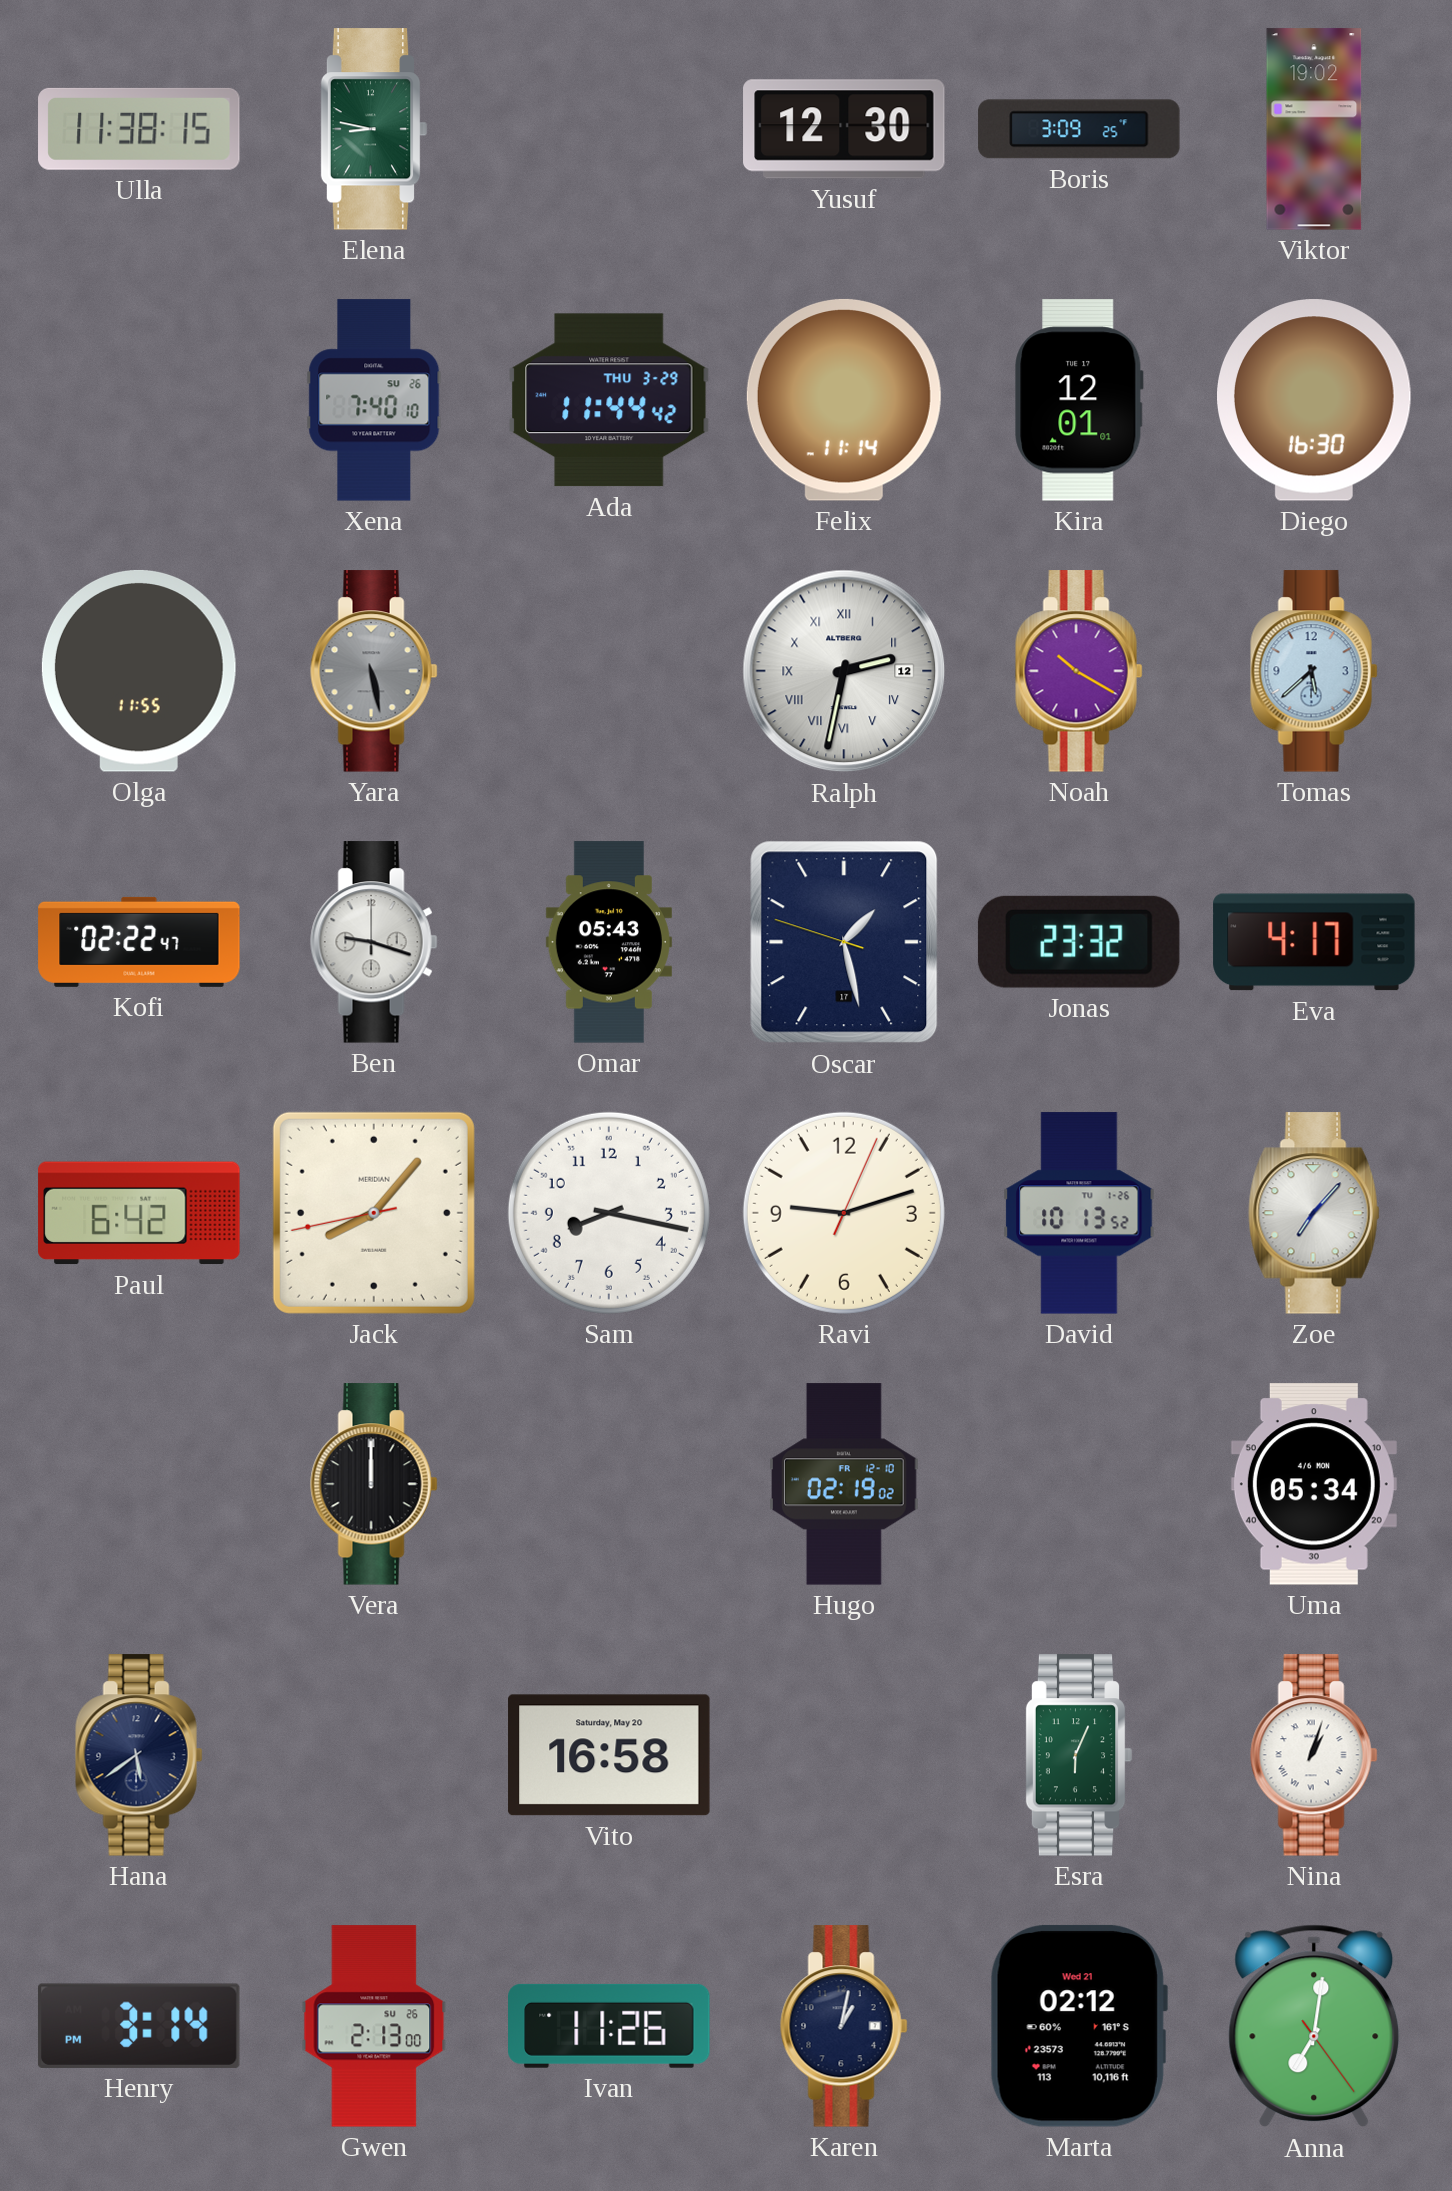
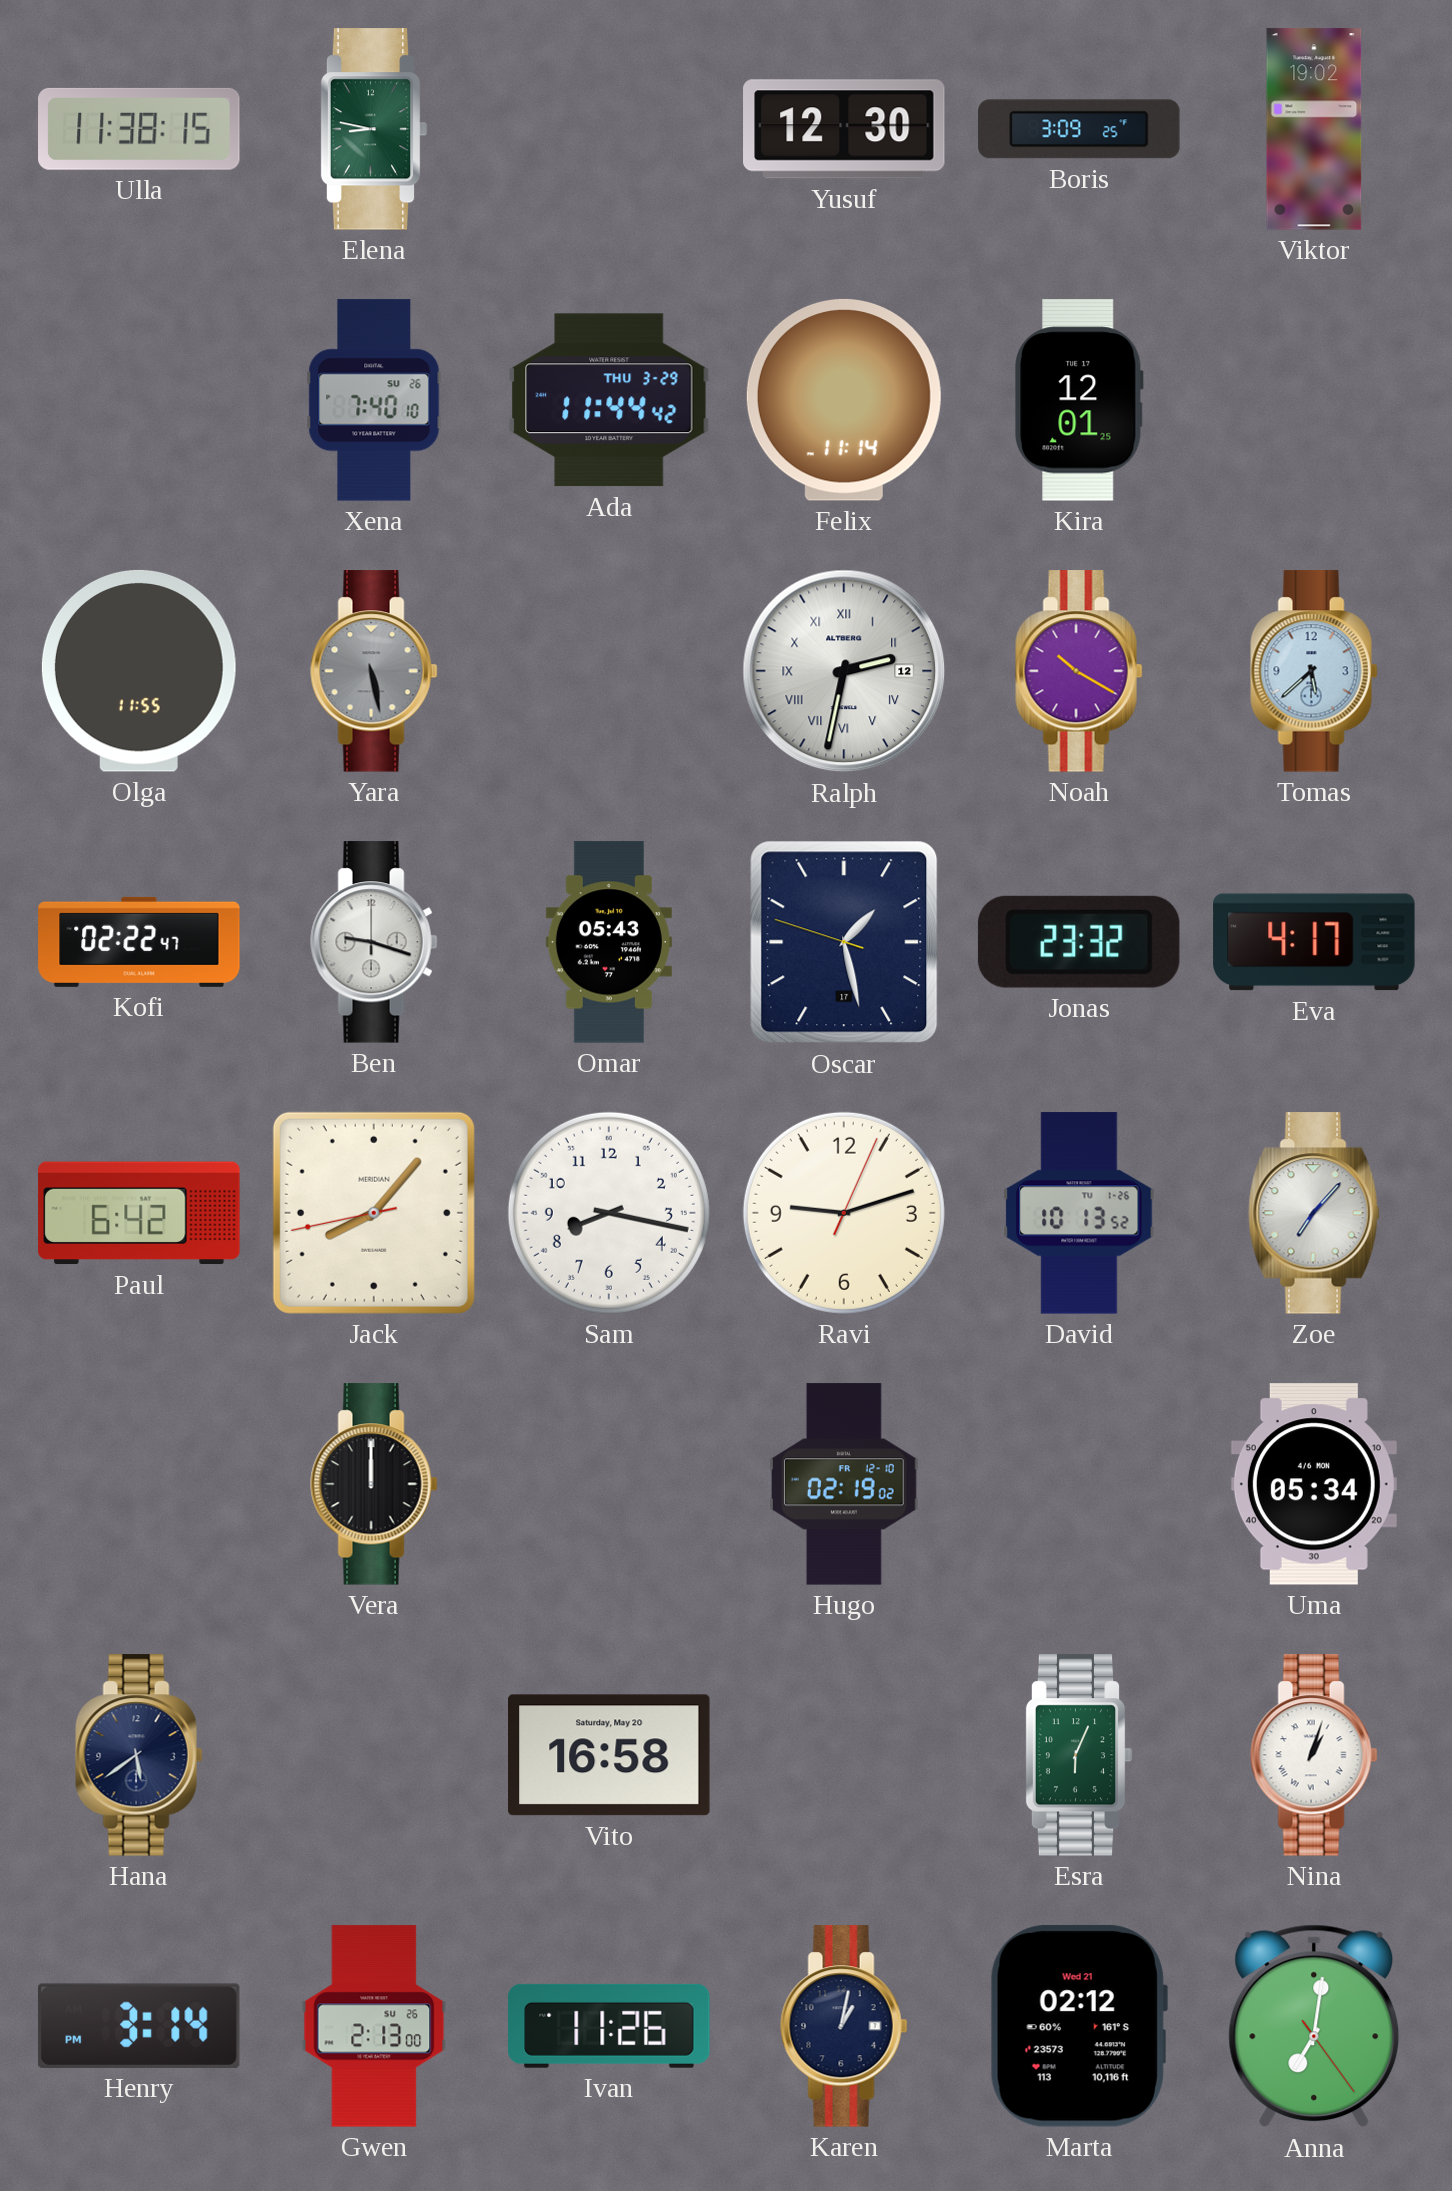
Kira: 12:01:01 -> 12:01:25
Diego: 16:30 -> none
